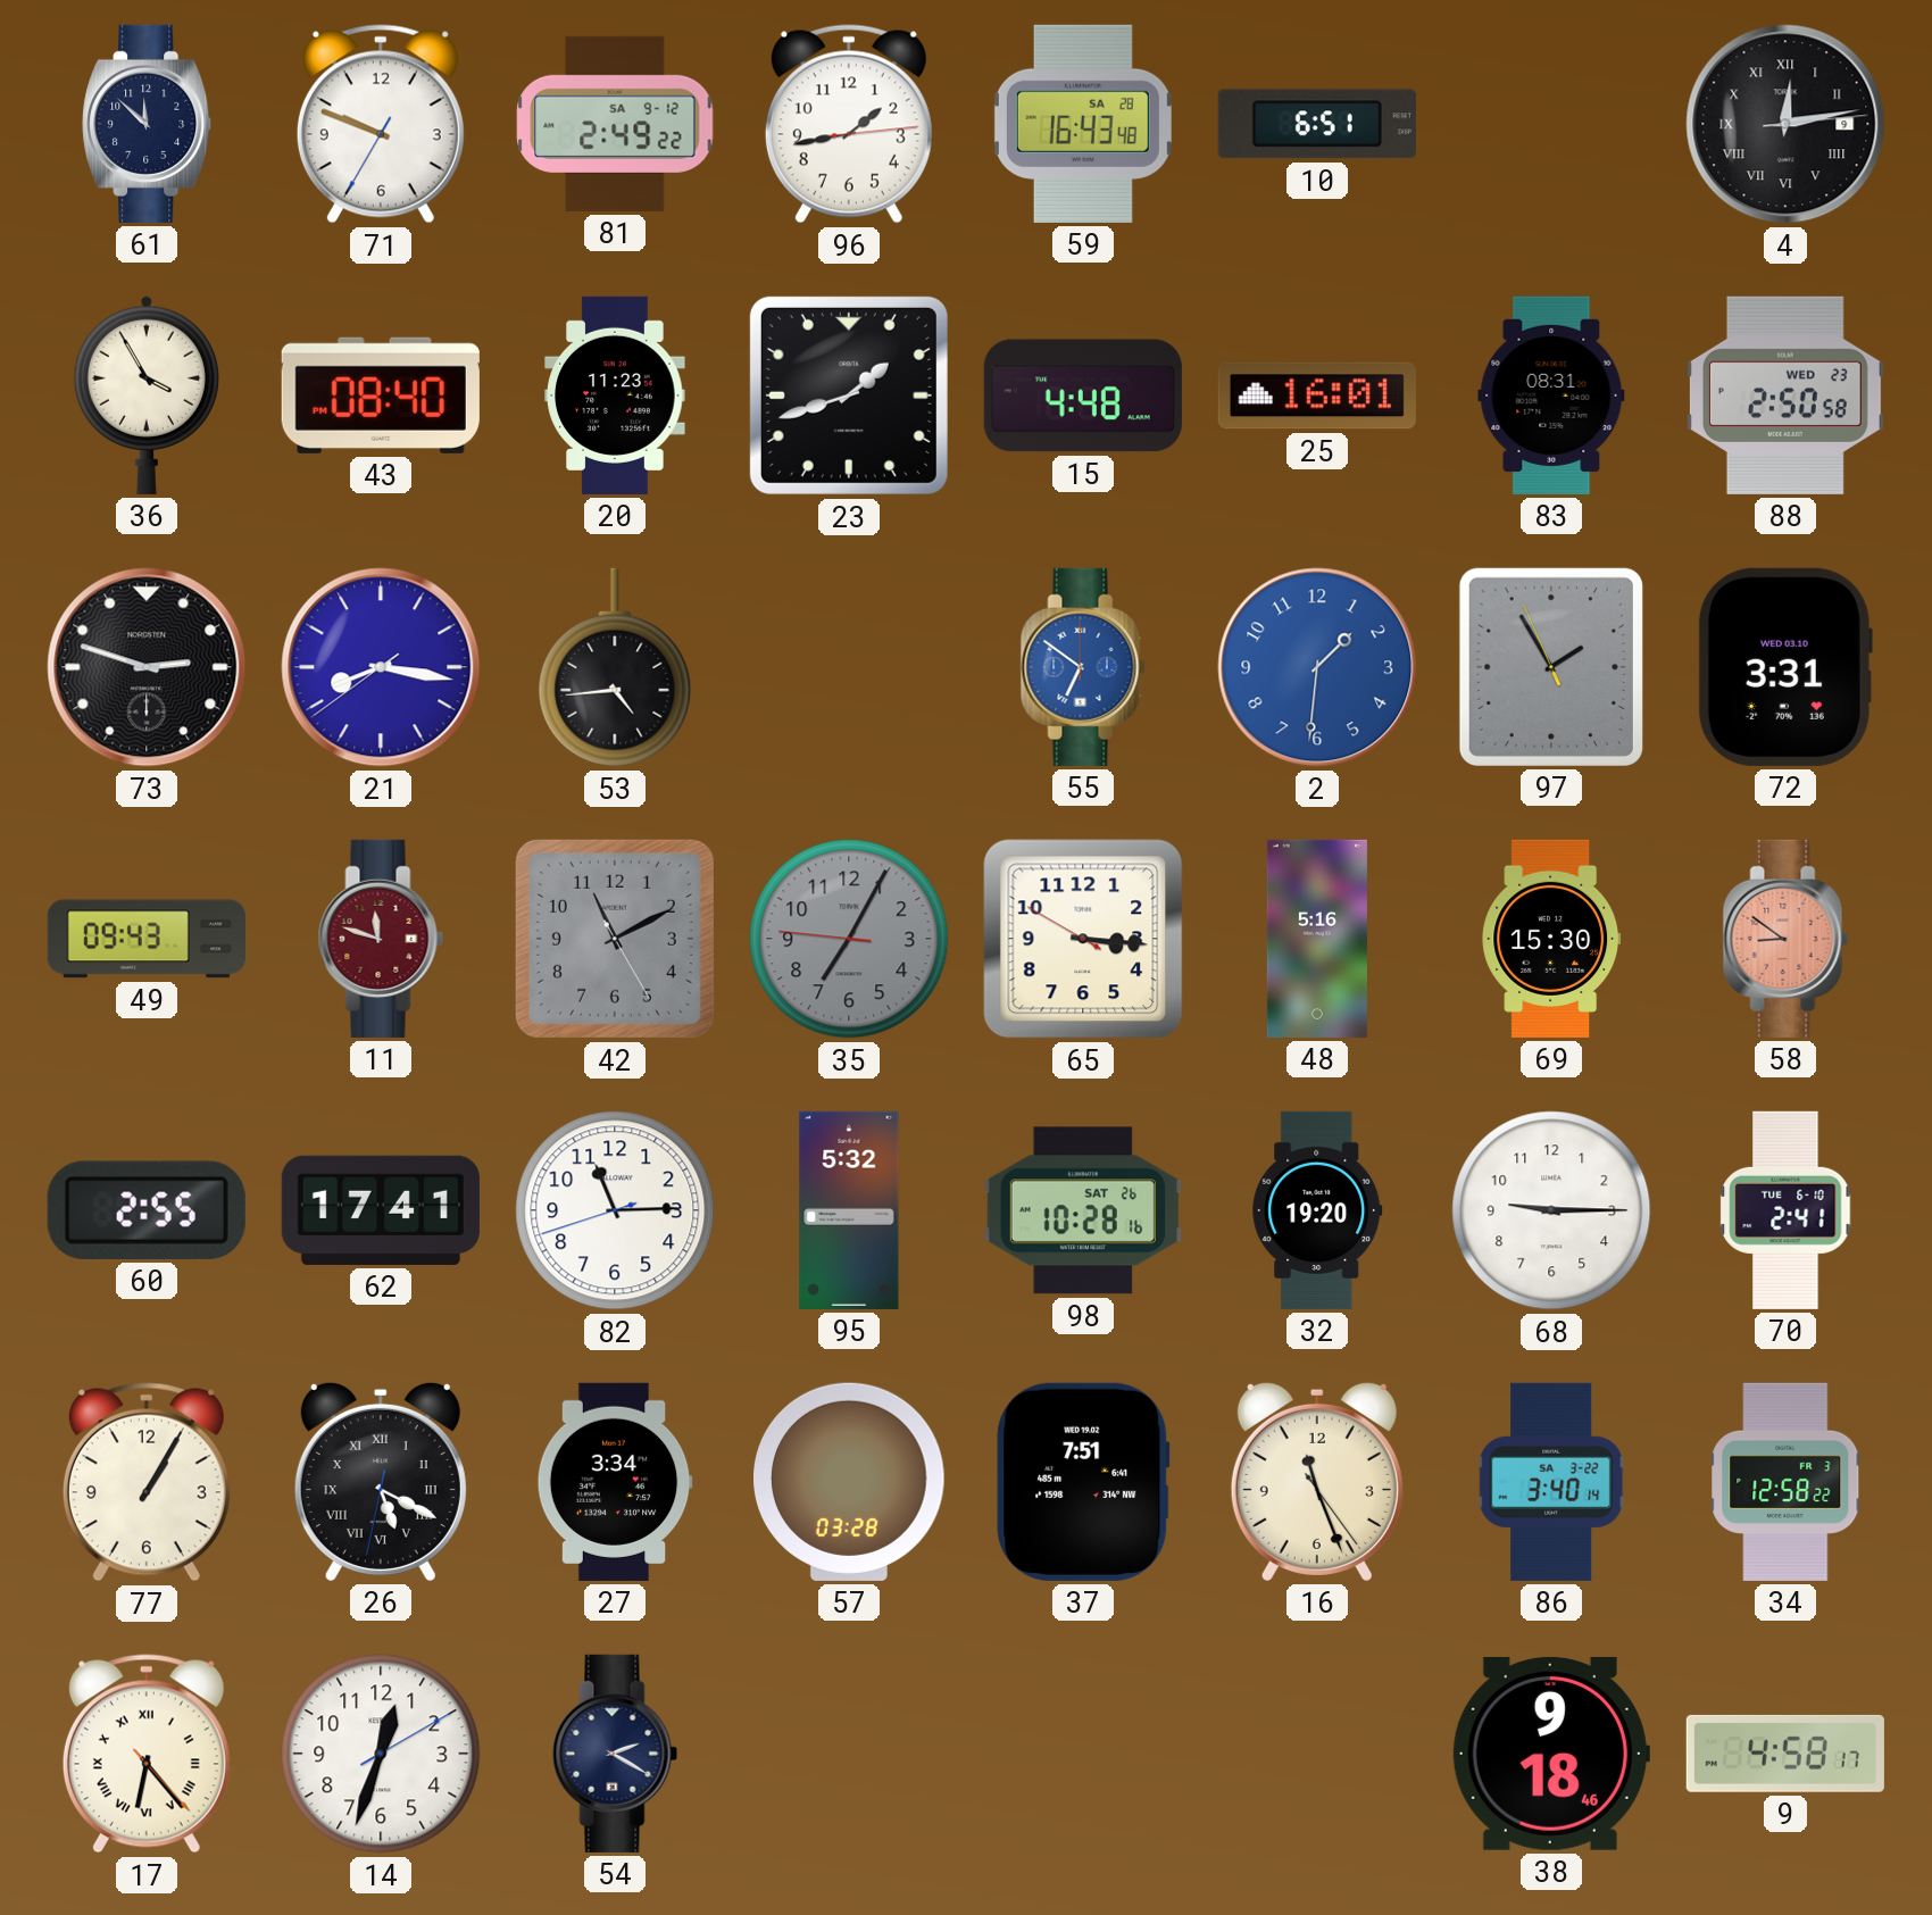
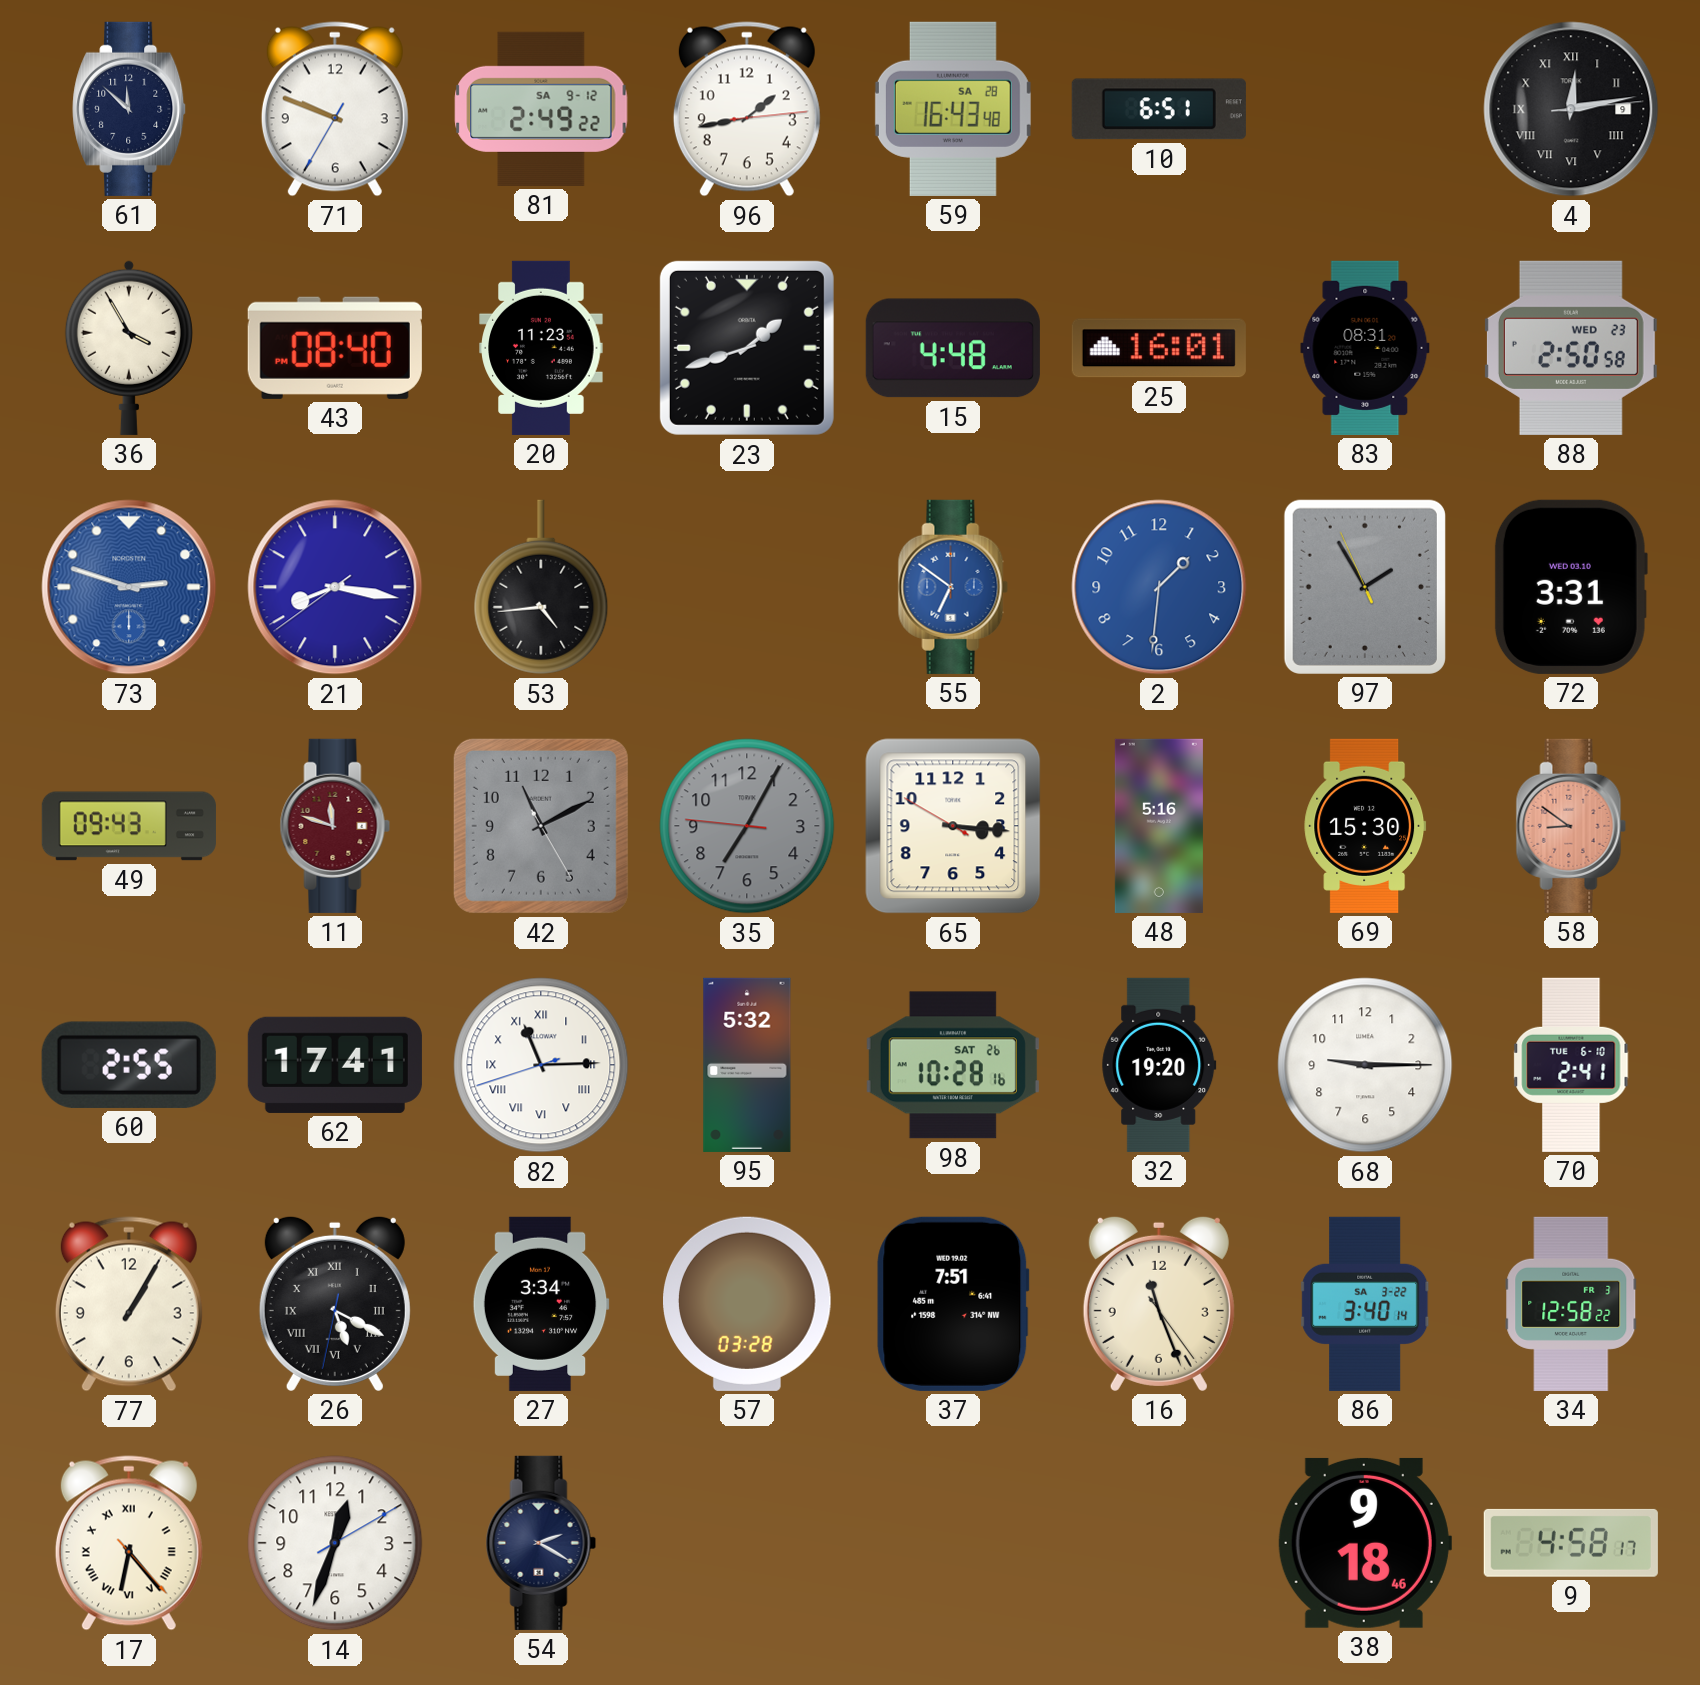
73 dial: black -> blue
82 numerals: Arabic -> Roman
